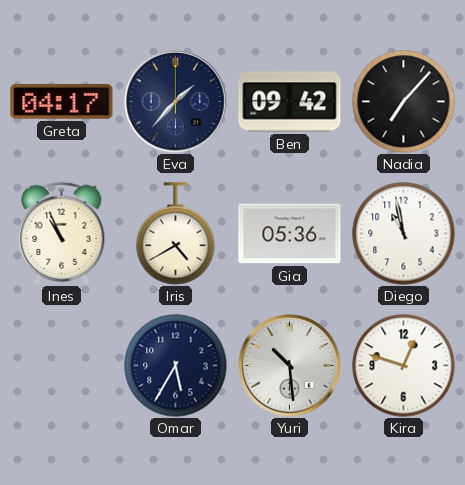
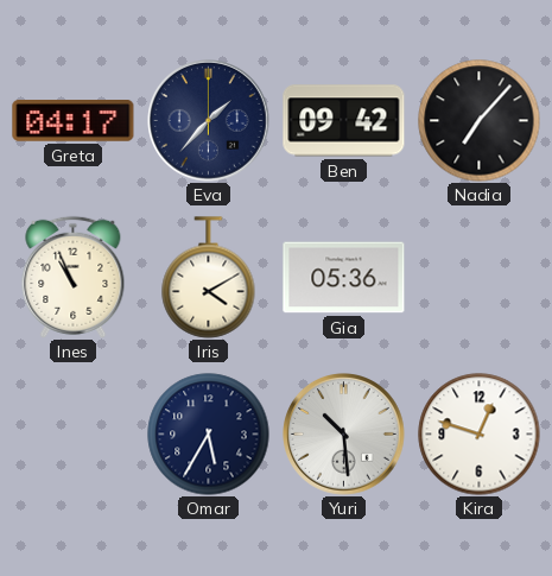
Iris: 4:40 -> 4:10
Diego: 10:58 -> none
